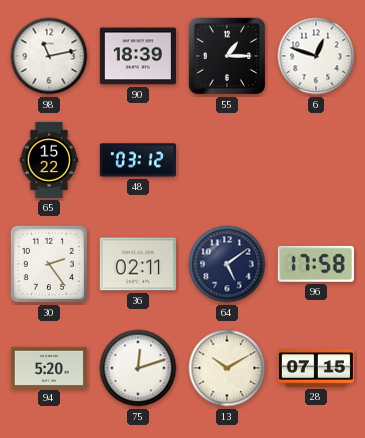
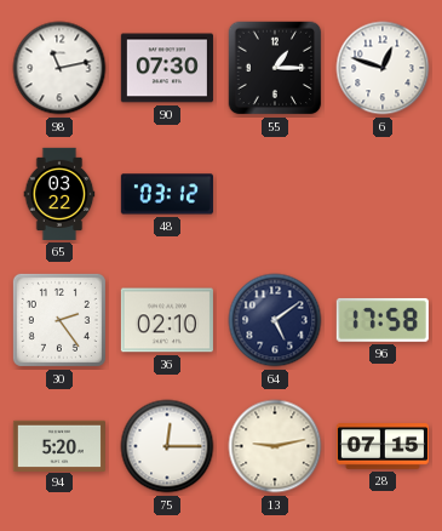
90: 18:39 -> 07:30
65: 15:22 -> 03:22
36: 02:11 -> 02:10
75: 12:12 -> 12:15
13: 10:10 -> 9:13
